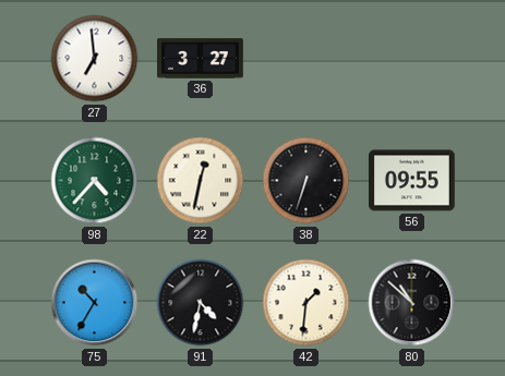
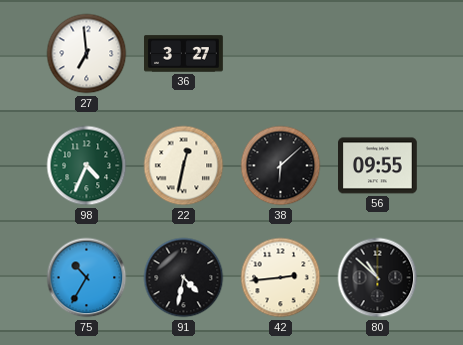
98: 4:37 -> 4:34
38: 6:33 -> 6:08
42: 1:31 -> 2:44
